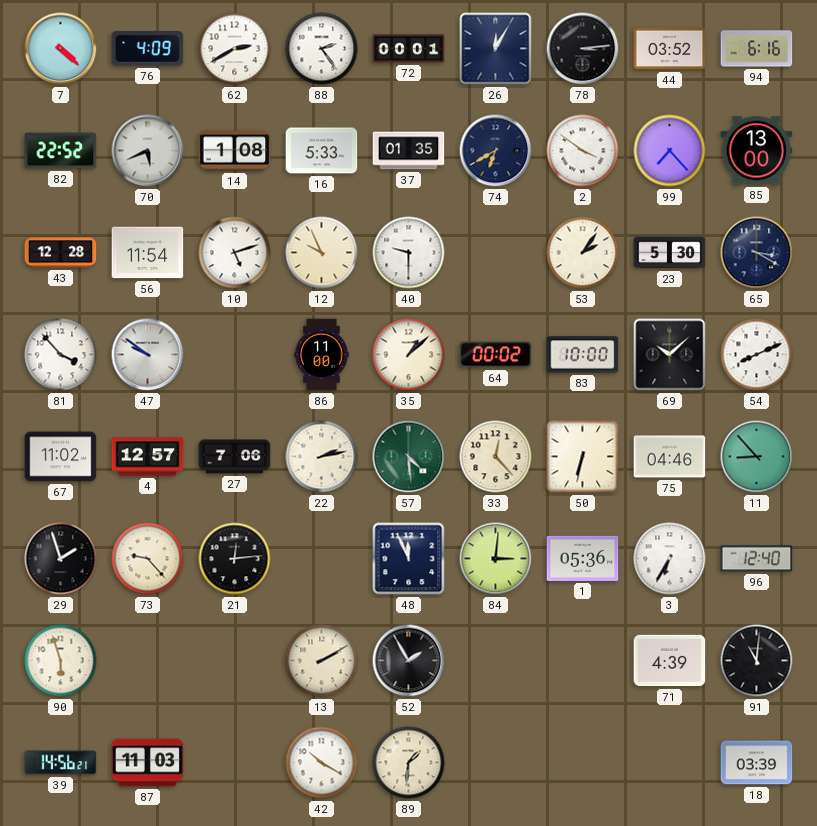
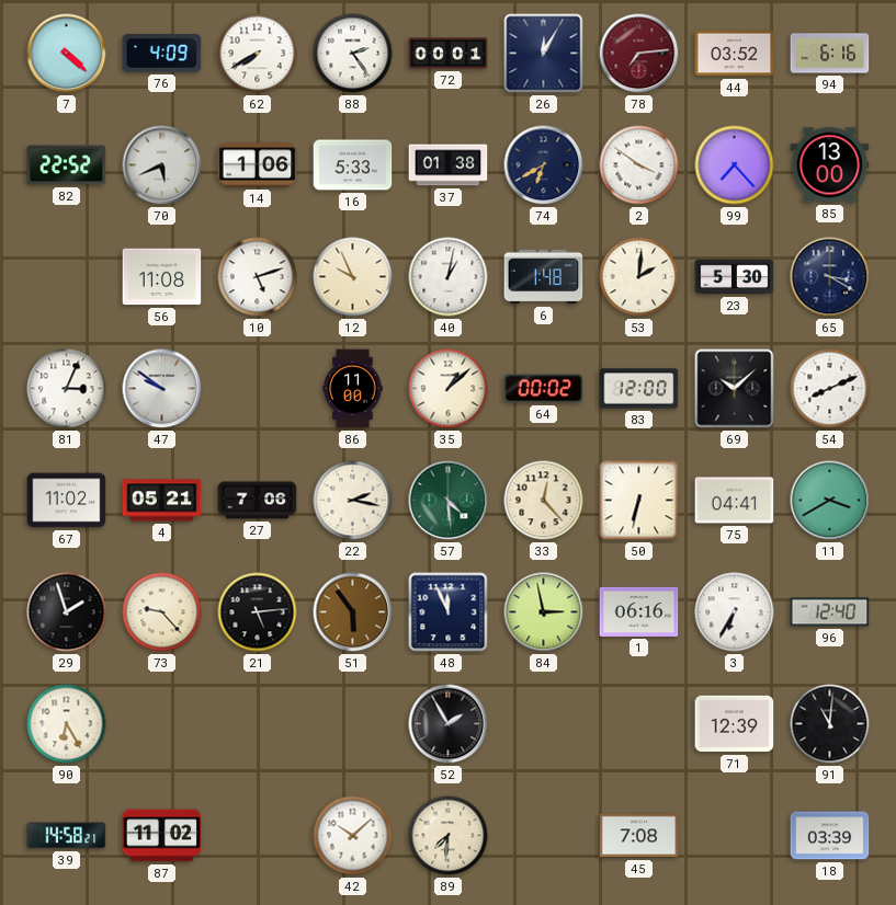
62: 2:40 -> 7:40
78: 3:14 -> 7:14
78 dial: black -> burgundy
14: 1:08 -> 1:06
37: 01:35 -> 01:38
43: 12:28 -> none
56: 11:54 -> 11:08
40: 9:30 -> 1:02
6: none -> 1:48
53: 2:06 -> 2:01
81: 3:53 -> 3:04
83: 10:00 -> 12:00
4: 12:57 -> 05:21
22: 2:13 -> 2:17
75: 04:46 -> 04:41
11: 8:53 -> 3:40
21: 12:14 -> 5:14
51: none -> 5:54
84: 3:01 -> 2:58
1: 05:36 -> 06:16
90: 5:57 -> 6:25
13: 2:10 -> none
71: 4:39 -> 12:39
39: 14:56 -> 14:58
87: 11:03 -> 11:02
42: 10:20 -> 10:08
89: 1:31 -> 7:31
45: none -> 7:08
